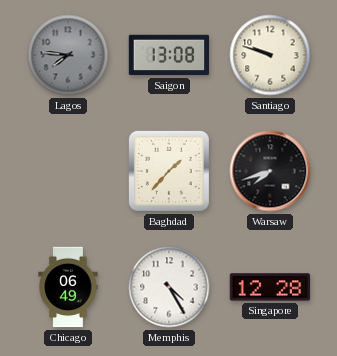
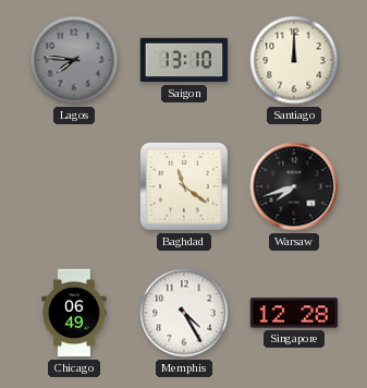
Saigon: 13:08 -> 13:10
Santiago: 9:48 -> 12:00
Baghdad: 1:37 -> 11:21
